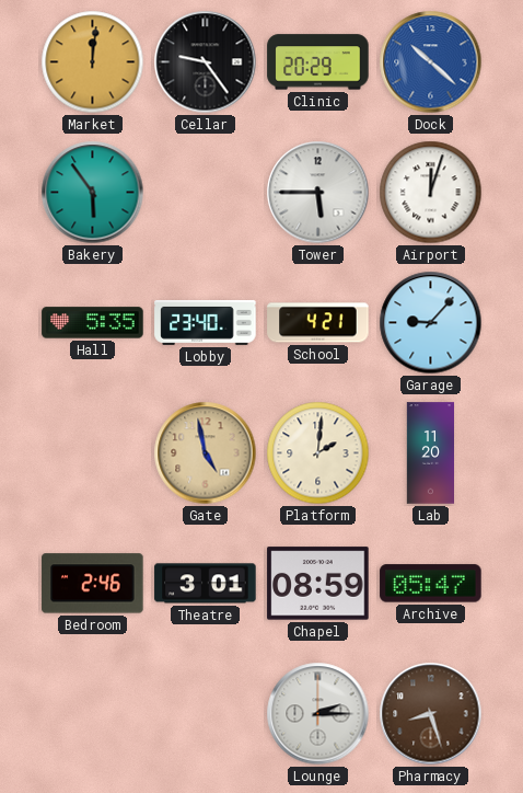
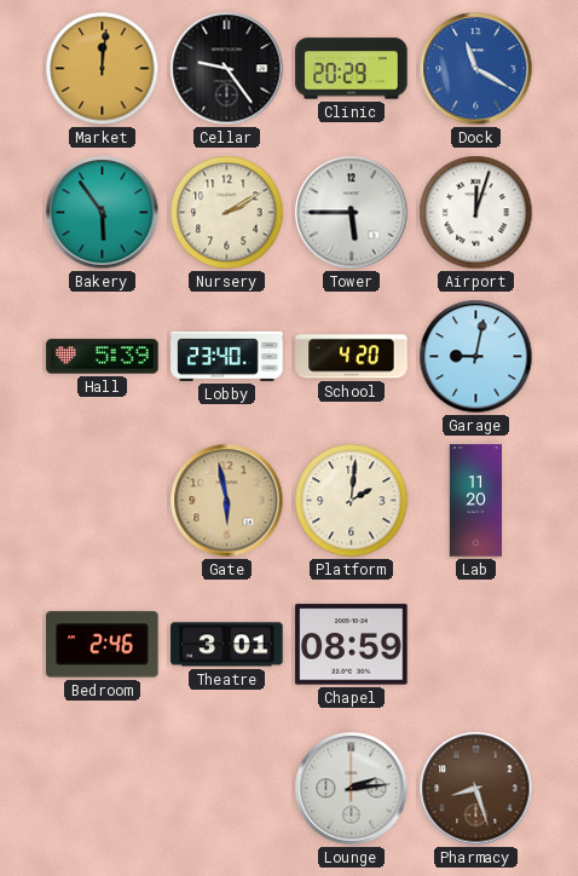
Dock: 10:22 -> 11:20
Nursery: none -> 2:10
Hall: 5:35 -> 5:39
School: 4:21 -> 4:20
Garage: 9:07 -> 9:02
Gate: 4:58 -> 5:58
Archive: 05:47 -> none
Lounge: 2:15 -> 2:14
